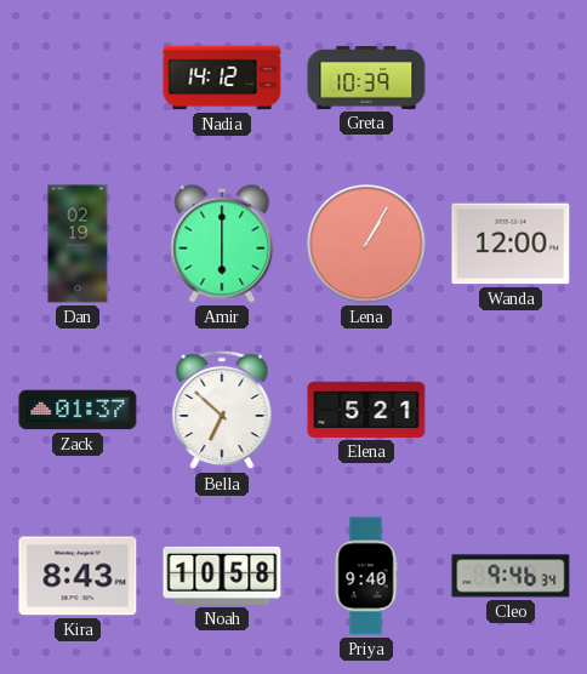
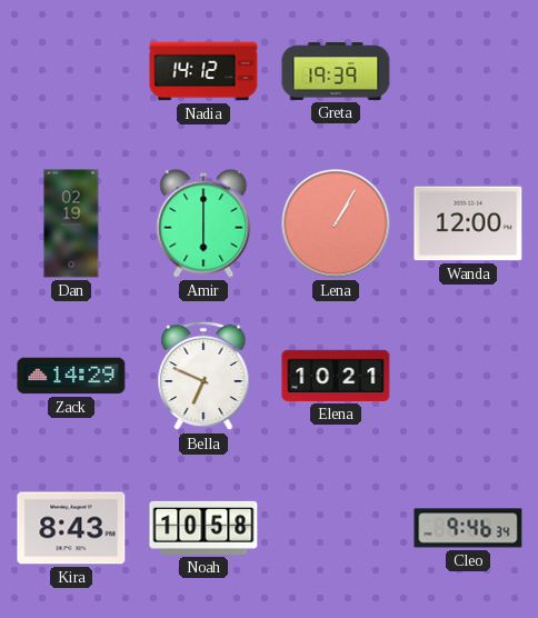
Greta: 10:39 -> 19:39
Zack: 01:37 -> 14:29
Bella: 6:52 -> 6:49
Elena: 5:21 -> 10:21
Priya: 9:40 -> none
